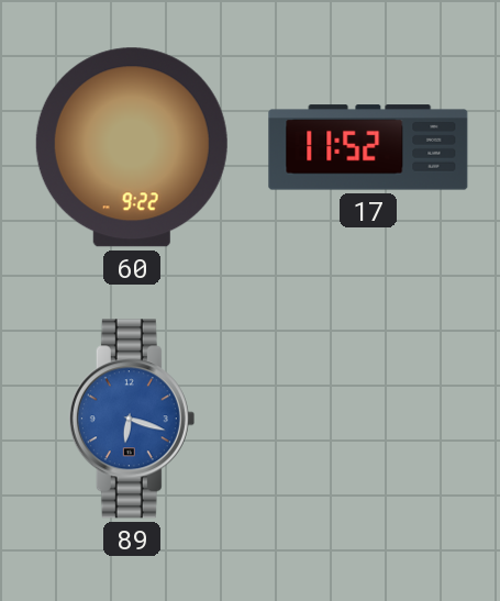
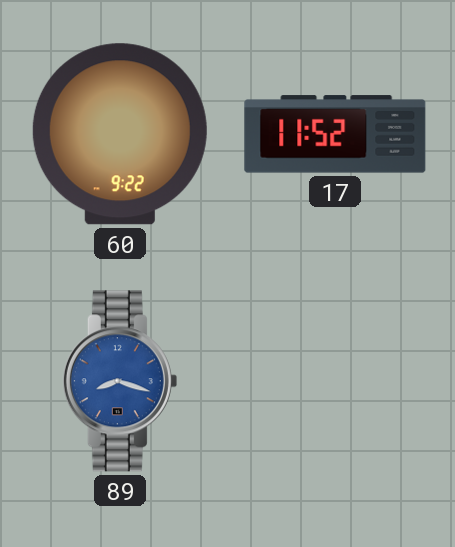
89: 6:18 -> 8:18
